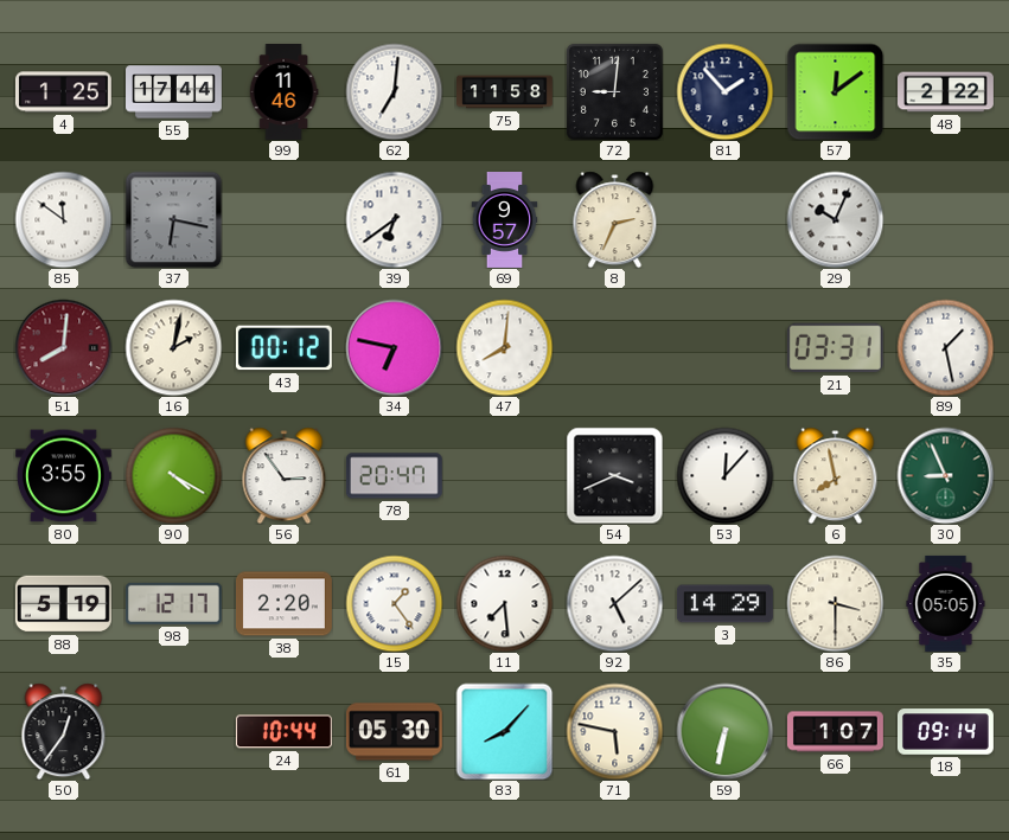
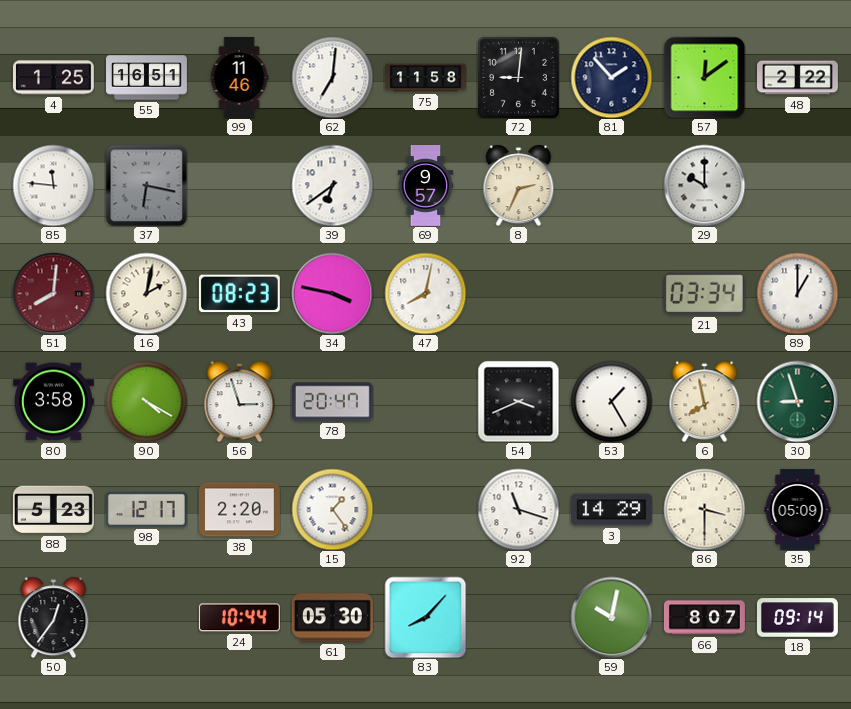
55: 17:44 -> 16:51
85: 11:51 -> 11:46
29: 10:04 -> 10:00
43: 00:12 -> 08:23
34: 6:47 -> 3:47
47: 8:01 -> 8:02
21: 03:31 -> 03:34
89: 1:28 -> 1:00
80: 3:55 -> 3:58
56: 2:54 -> 2:57
53: 12:07 -> 1:25
30: 8:56 -> 8:57
88: 5:19 -> 5:23
11: 7:29 -> none
92: 5:08 -> 11:18
35: 05:05 -> 05:09
71: 5:47 -> none
59: 6:32 -> 10:02
66: 1:07 -> 8:07
